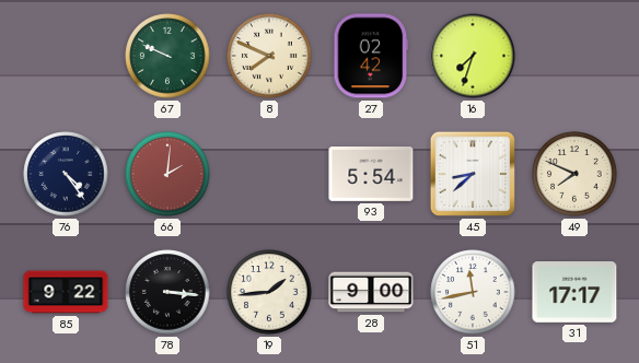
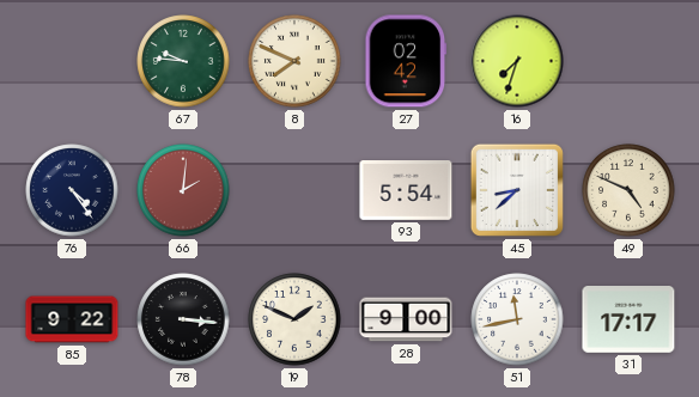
67: 9:49 -> 9:46
49: 7:49 -> 4:49
19: 1:44 -> 1:49
